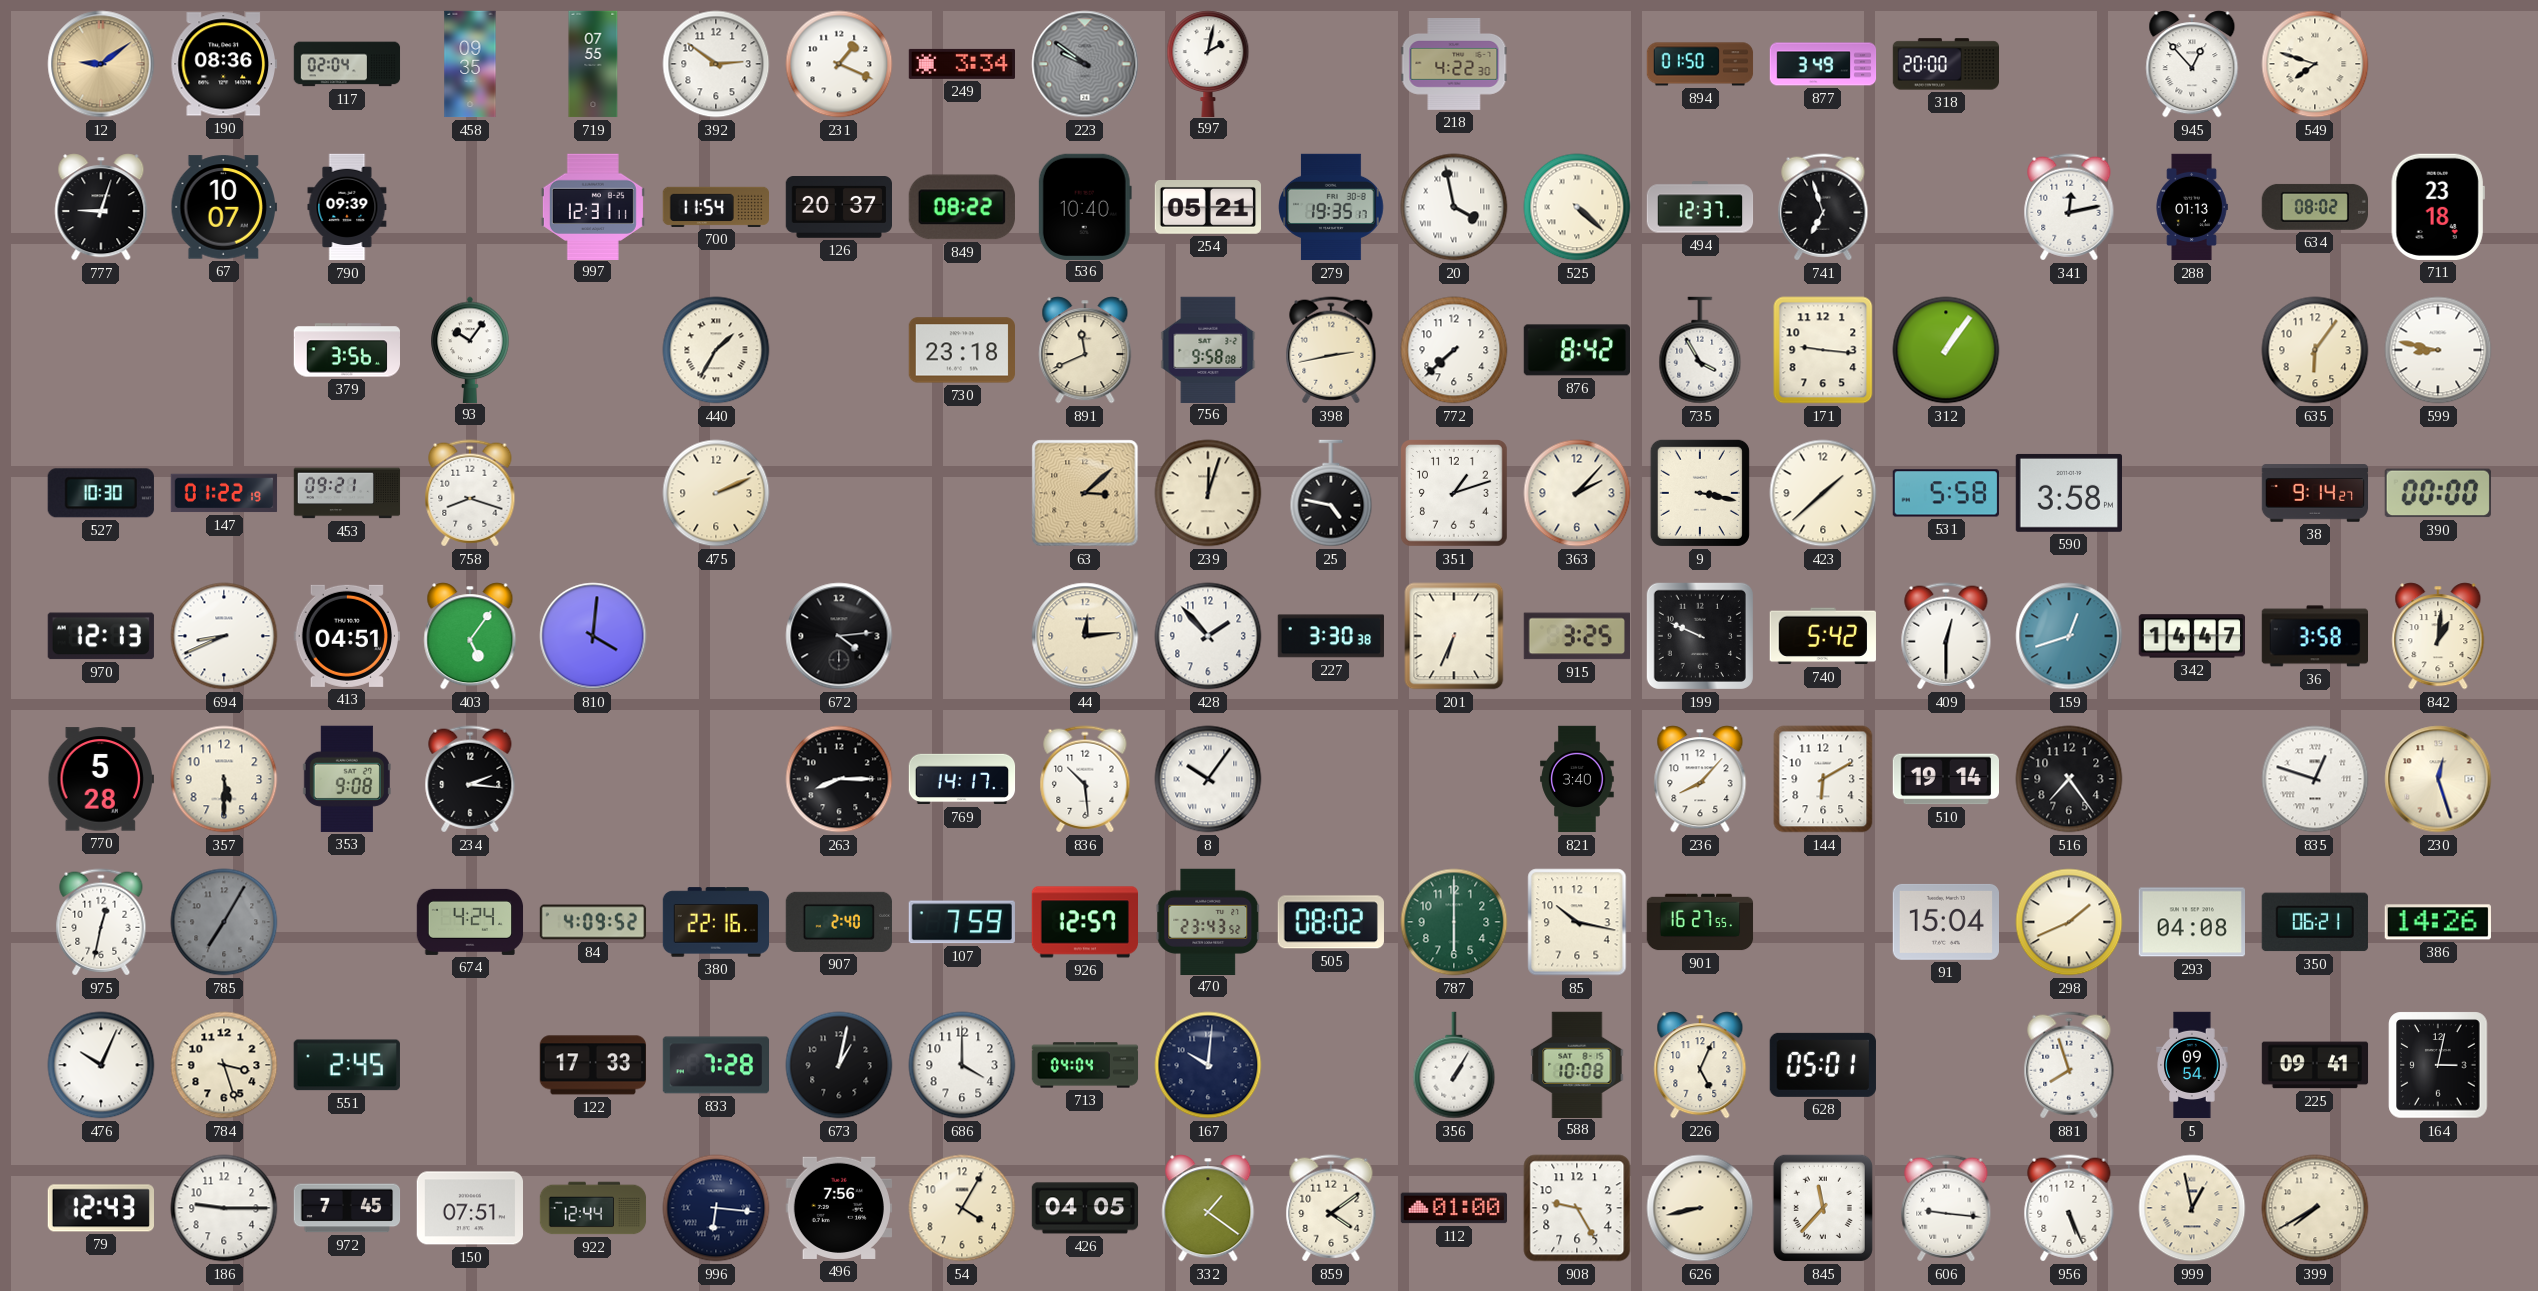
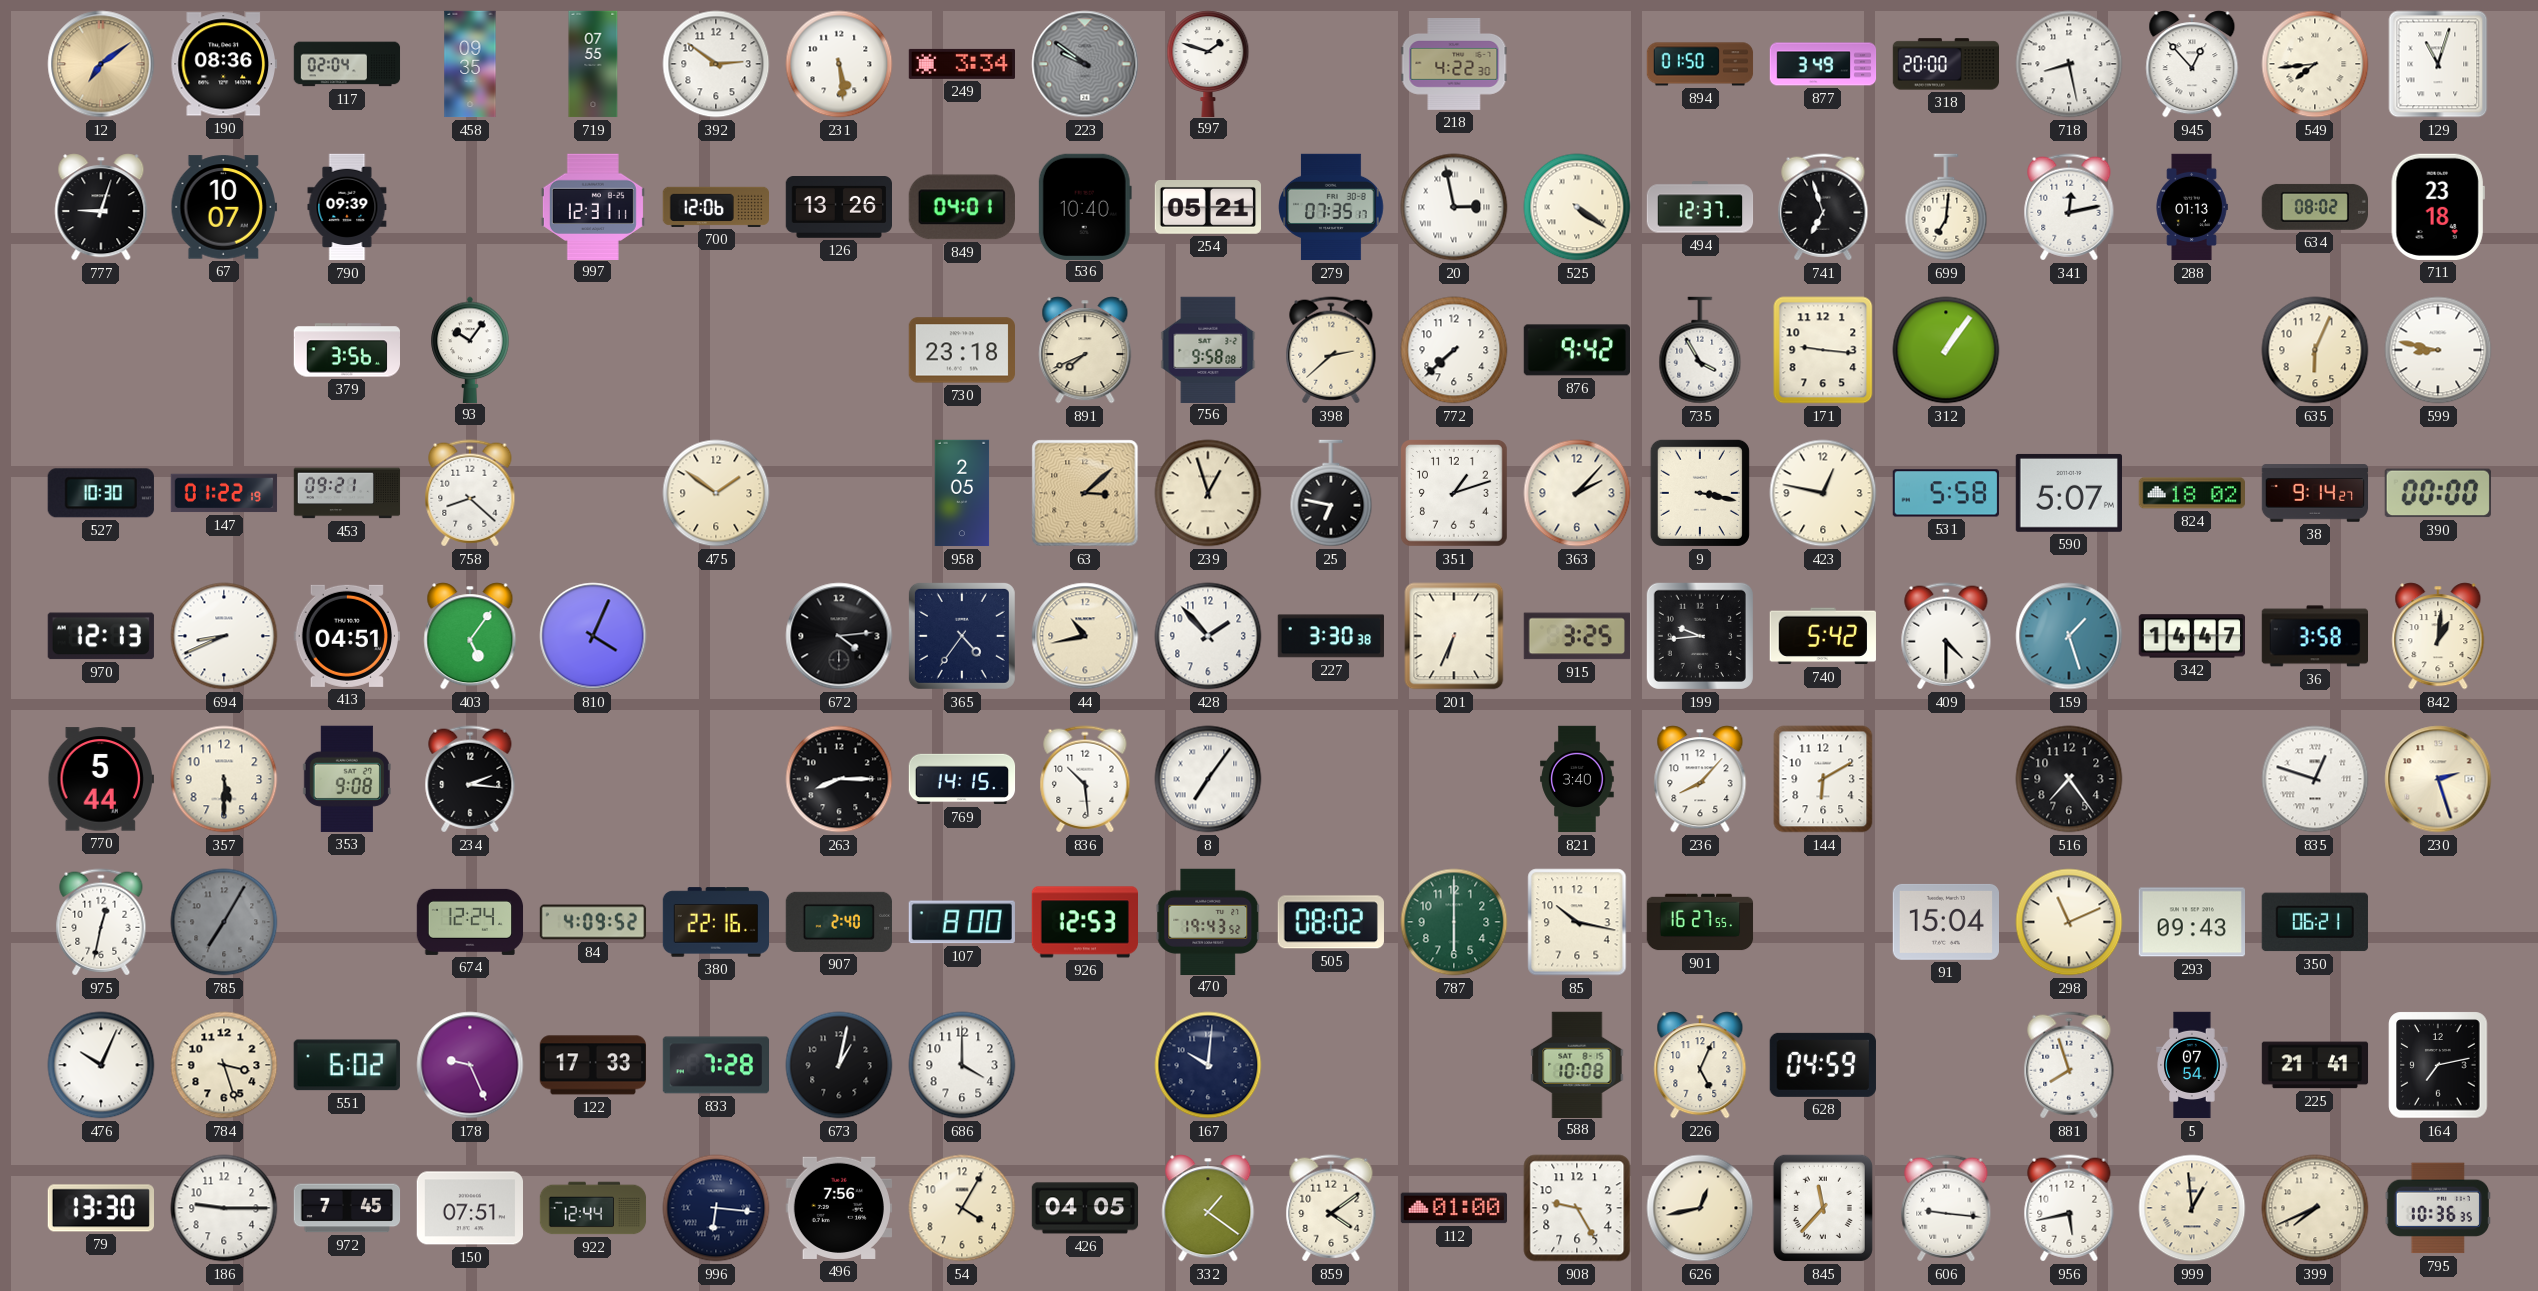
12: 9:09 -> 7:09
231: 1:19 -> 5:29
597: 2:02 -> 1:48
718: none -> 8:28
549: 7:48 -> 7:44
129: none -> 11:03
700: 11:54 -> 12:06
126: 20:37 -> 13:26
849: 08:22 -> 04:01
279: 19:35 -> 07:35
20: 3:58 -> 2:58
525: 4:22 -> 4:21
699: none -> 7:01
440: 1:35 -> none
891: 11:41 -> 7:41
398: 2:43 -> 2:38
876: 8:42 -> 9:42
635: 6:06 -> 6:04
758: 8:18 -> 8:22
475: 2:11 -> 1:51
958: none -> 2:05
239: 12:03 -> 12:57
25: 4:47 -> 6:47
423: 1:38 -> 12:47
590: 3:58 -> 5:07
824: none -> 18:02
810: 4:01 -> 4:04
365: none -> 4:36
44: 12:14 -> 10:43
199: 9:49 -> 9:44
409: 12:30 -> 4:30
159: 12:42 -> 1:27
770: 5:28 -> 5:44
769: 14:17 -> 14:15
8: 10:06 -> 7:06
510: 19:14 -> none
230: 12:27 -> 2:27
674: 4:24 -> 12:24
107: 7:59 -> 8:00
926: 12:57 -> 12:53
470: 23:43 -> 19:43
298: 1:41 -> 11:11
293: 04:08 -> 09:43
386: 14:26 -> none
551: 2:45 -> 6:02
178: none -> 9:26
713: 04:04 -> none
356: 1:05 -> none
628: 05:01 -> 04:59
5: 09:54 -> 07:54
225: 09:41 -> 21:41
164: 3:02 -> 7:13
79: 12:43 -> 13:30
626: 8:43 -> 12:43
956: 5:26 -> 5:43
999: 12:58 -> 12:59
399: 7:40 -> 7:41
795: none -> 10:36
